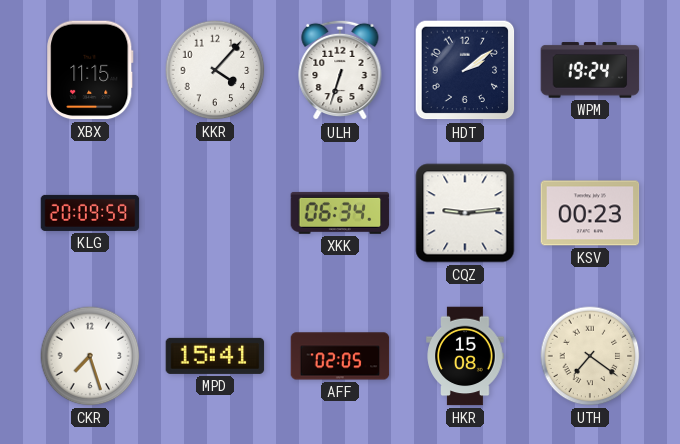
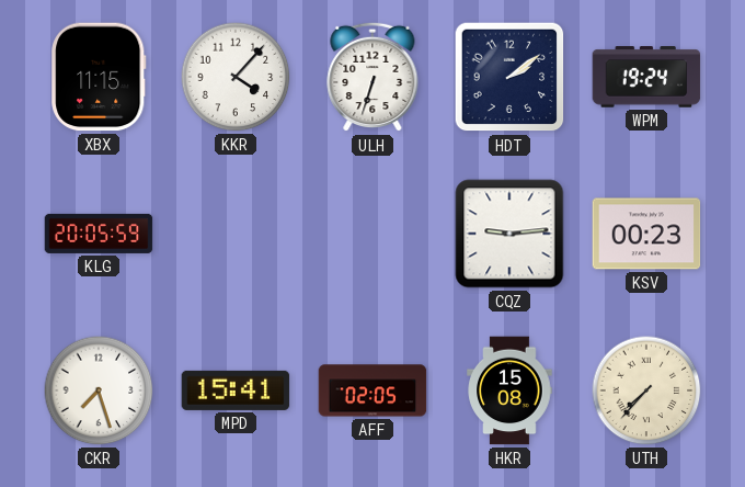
KLG: 20:09 -> 20:05
XKK: 06:34 -> none
UTH: 7:21 -> 7:37
